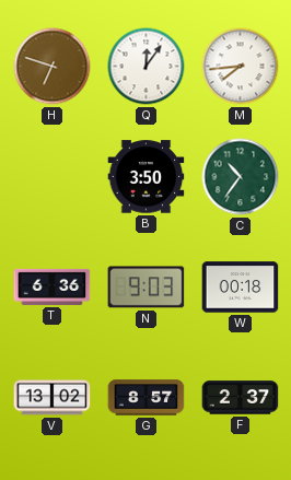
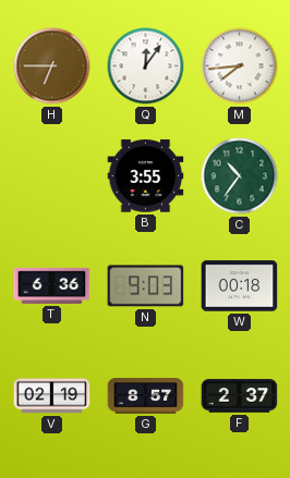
H: 6:48 -> 6:45
B: 3:50 -> 3:55
V: 13:02 -> 02:19
